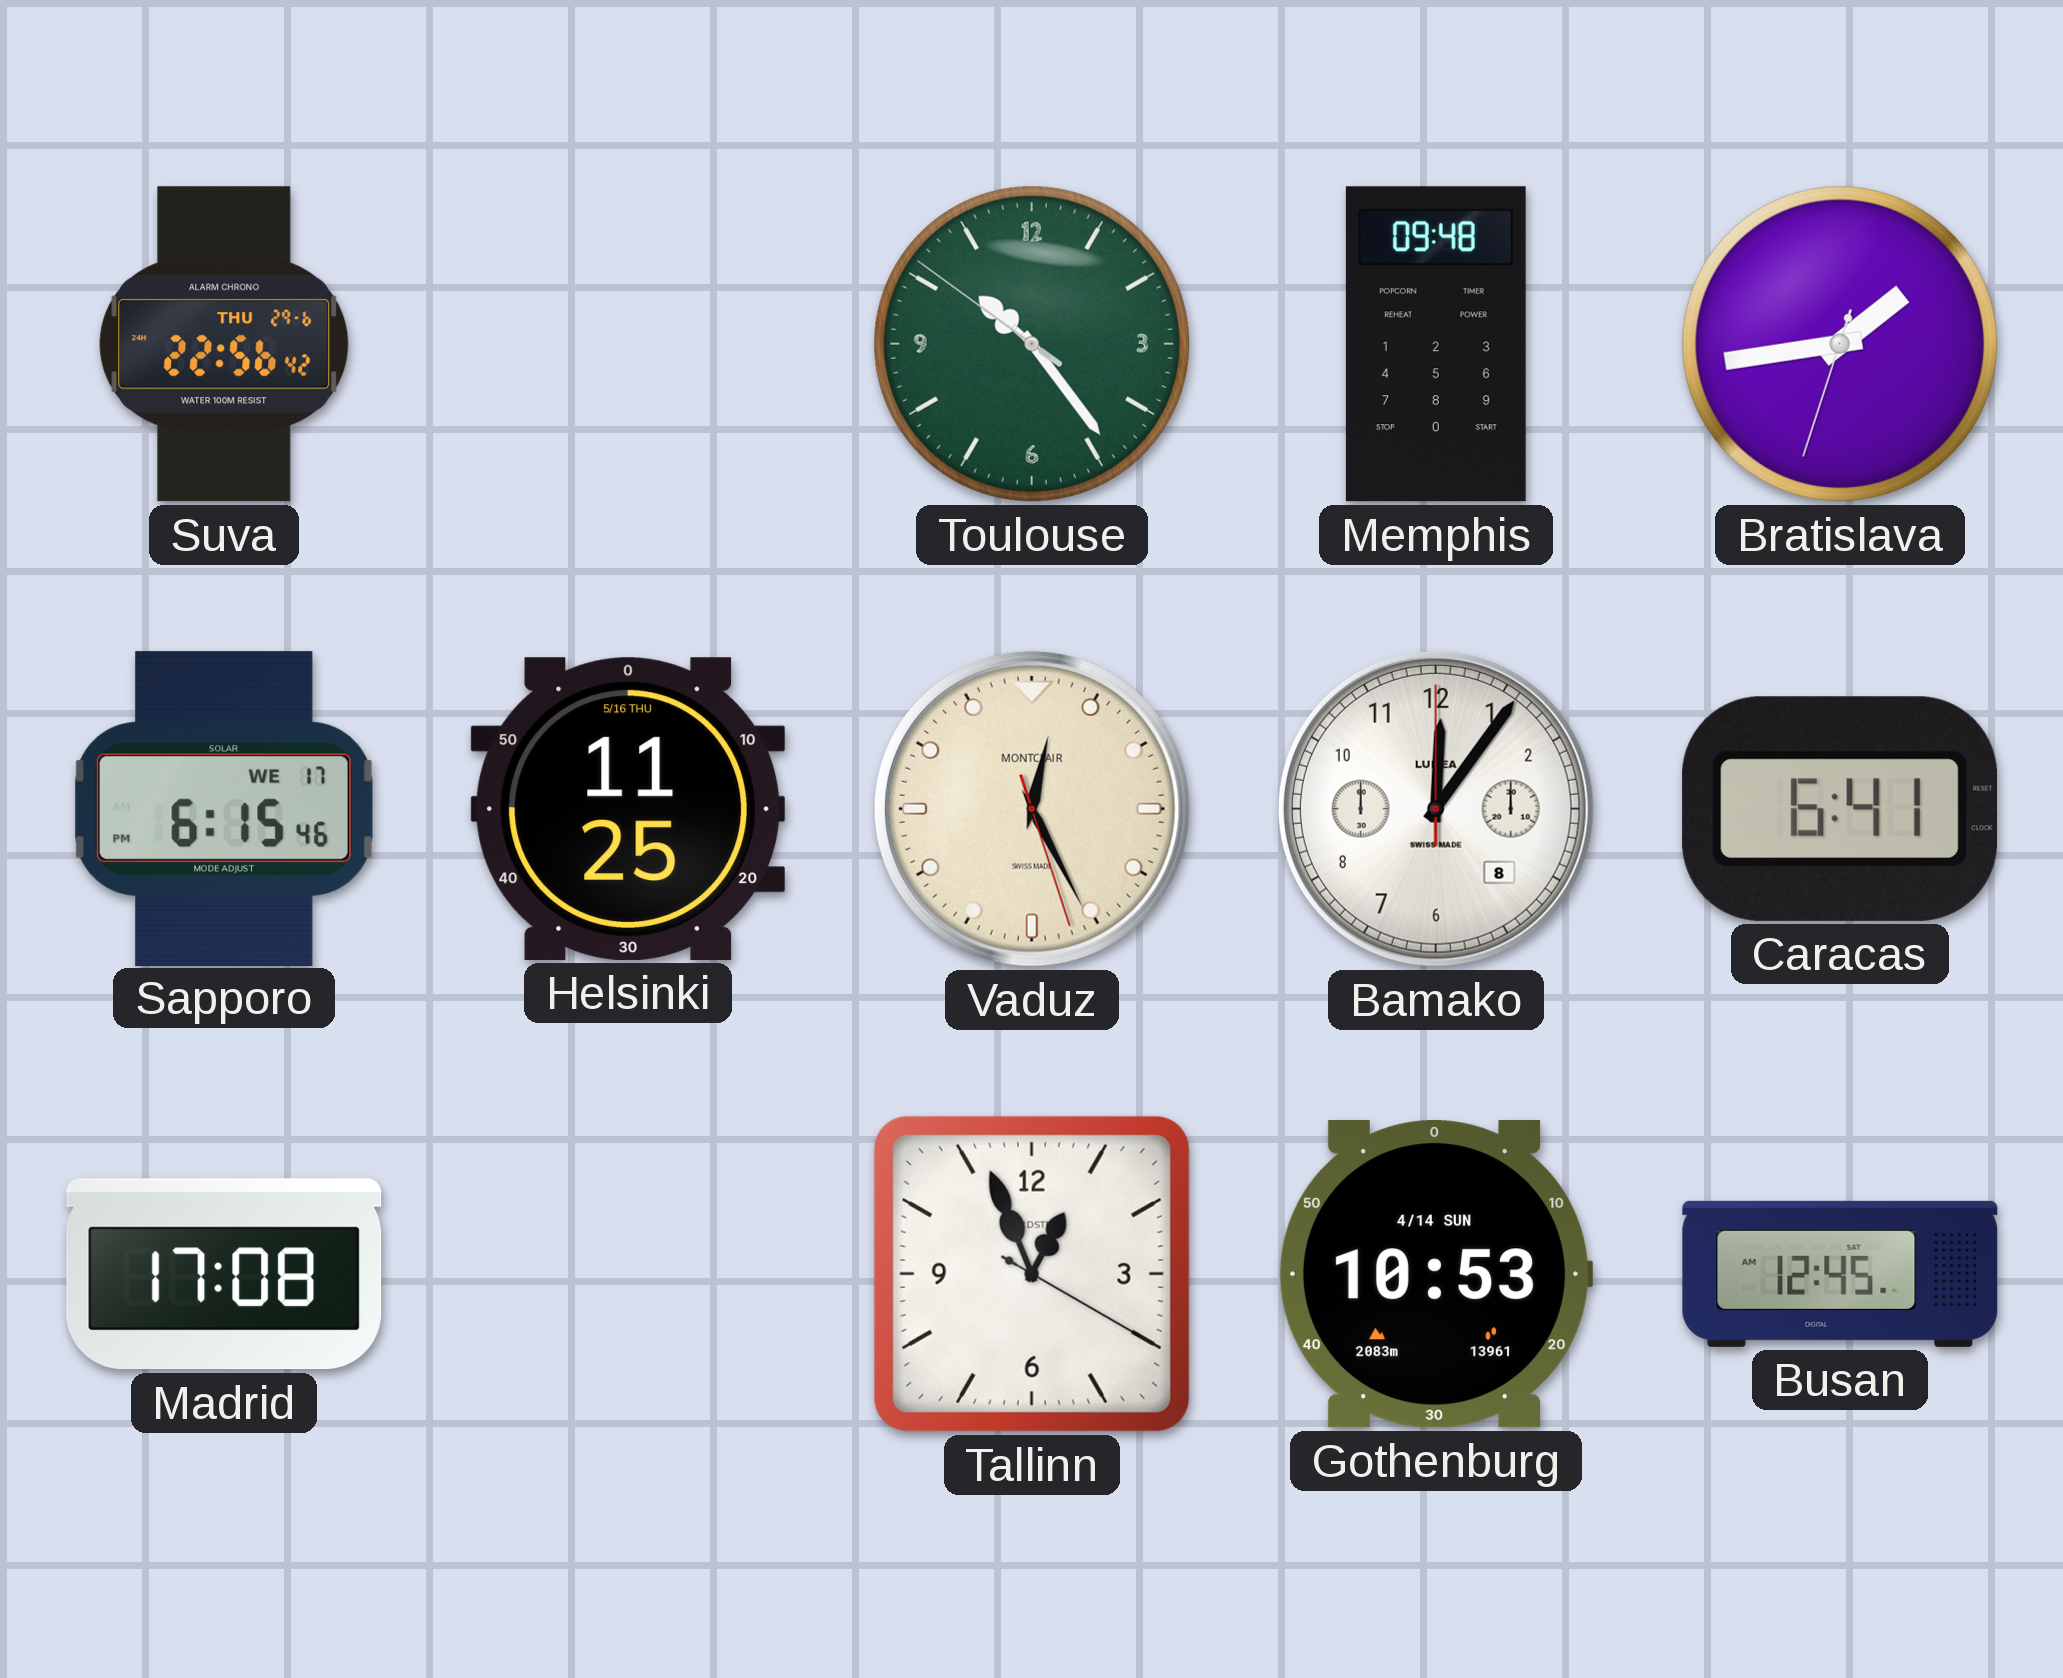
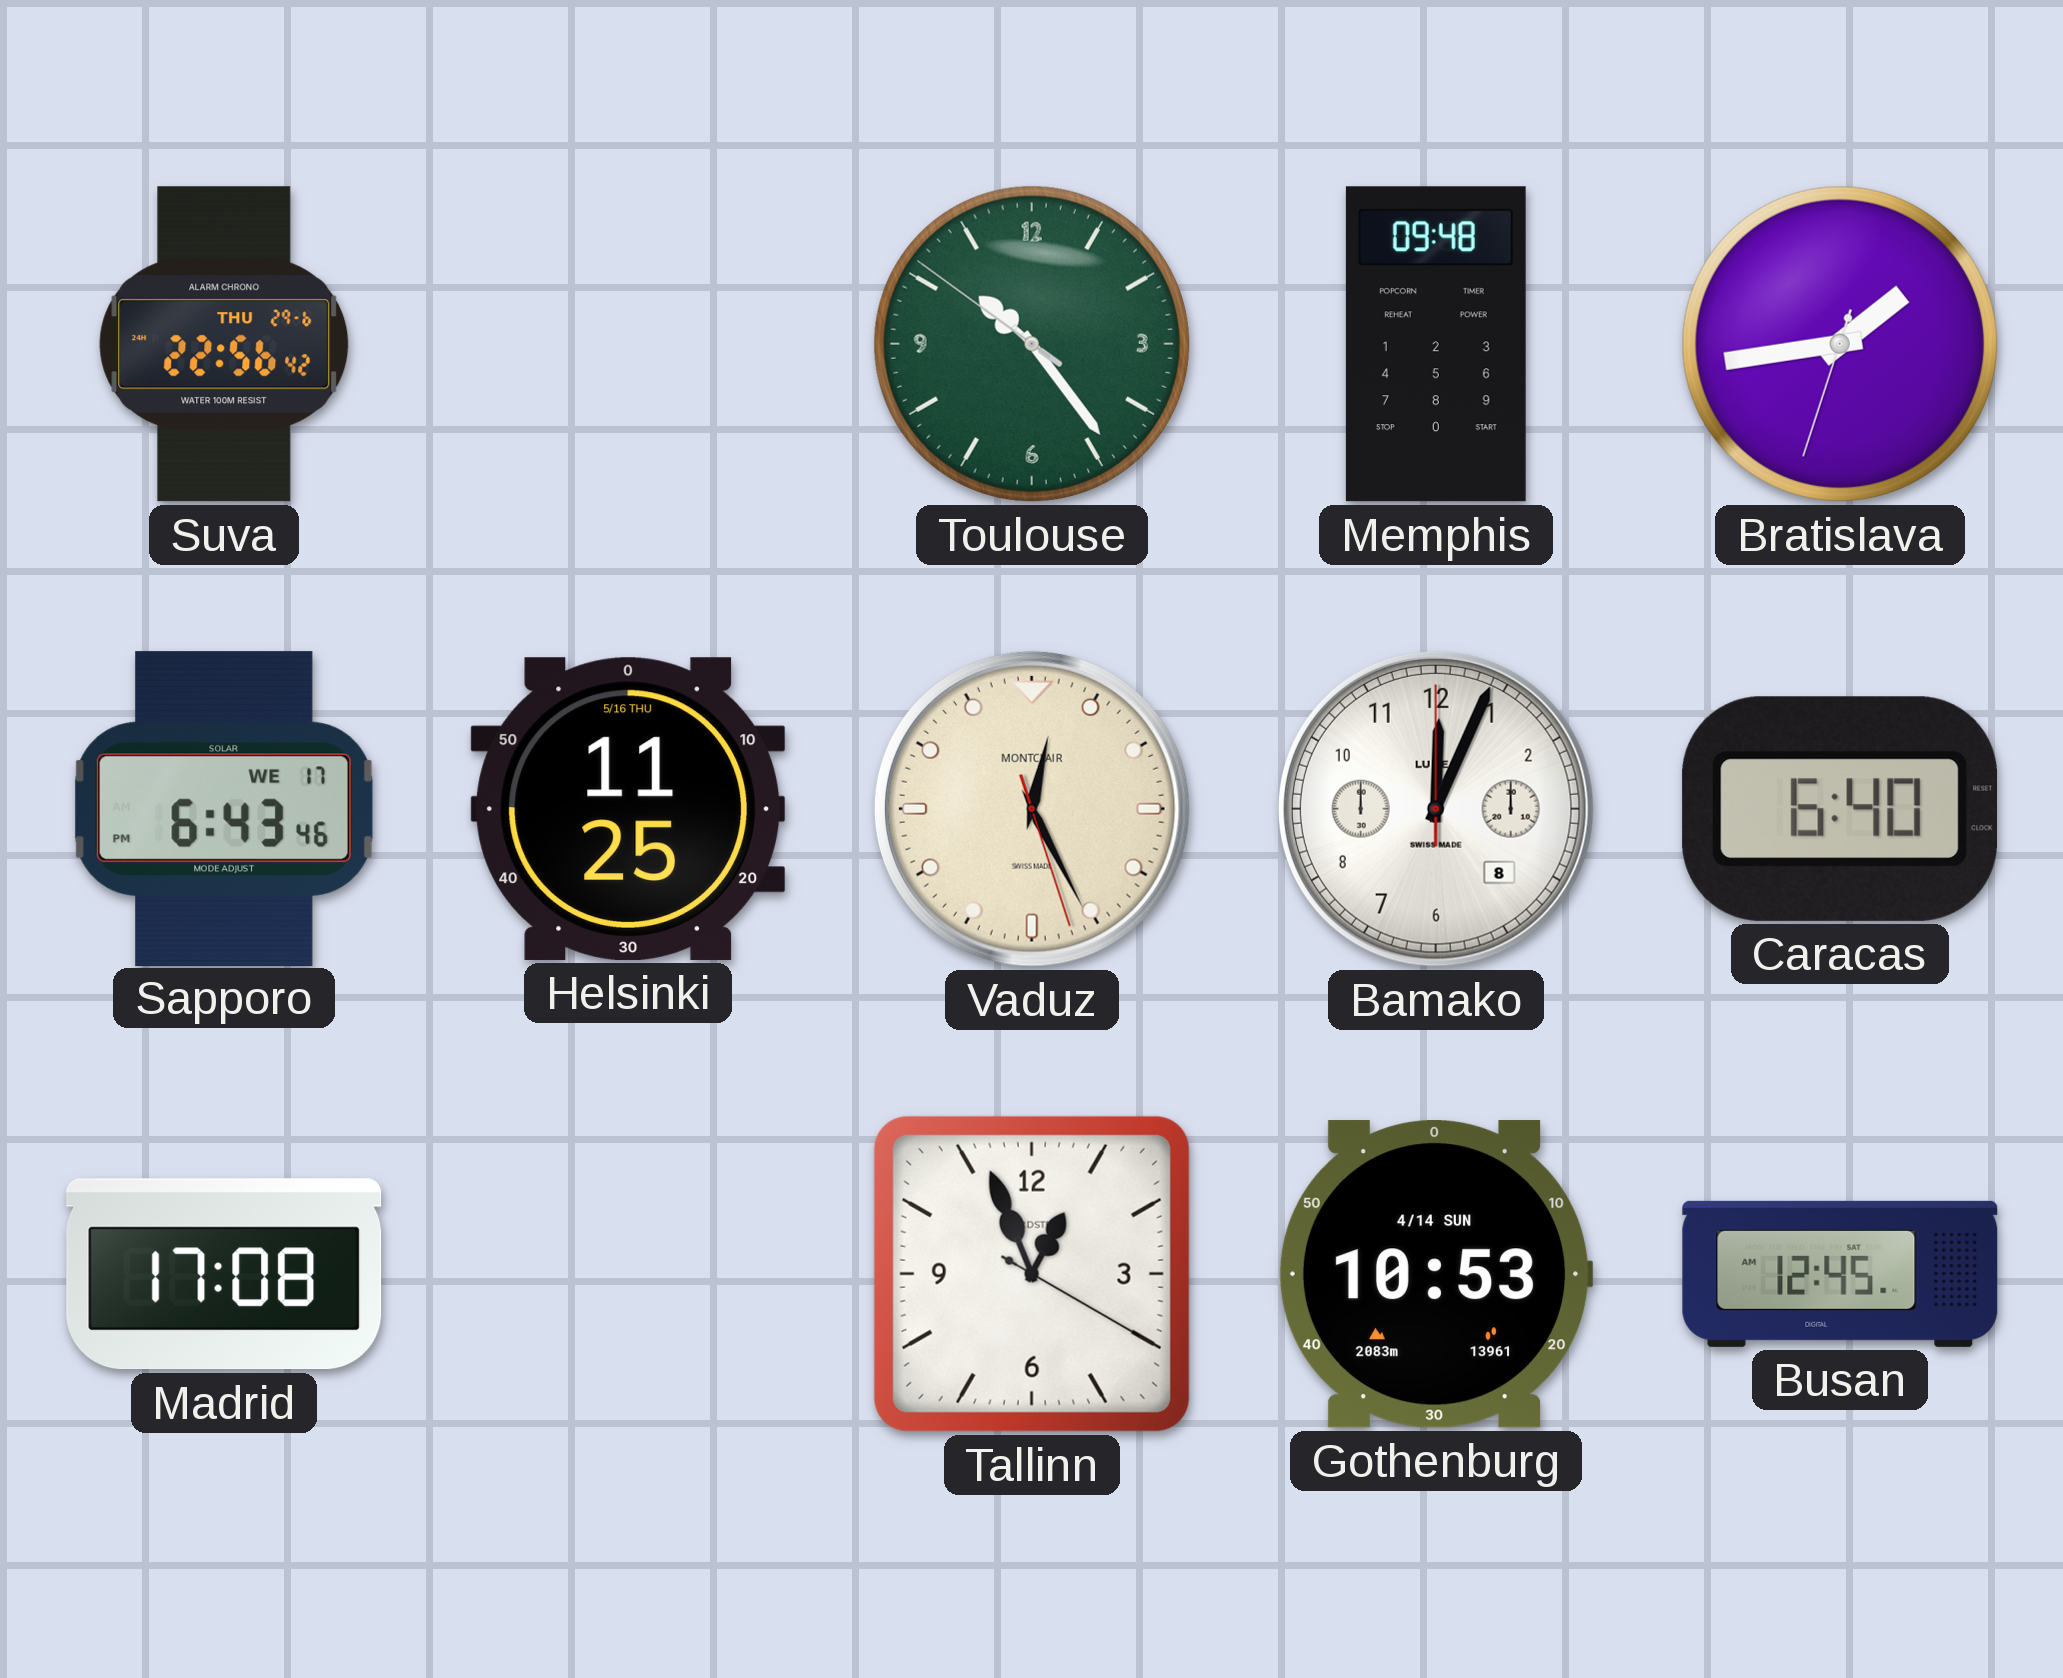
Sapporo: 6:15 -> 6:43
Bamako: 12:06 -> 12:04
Caracas: 6:41 -> 6:40
